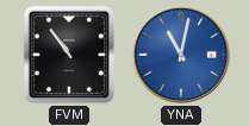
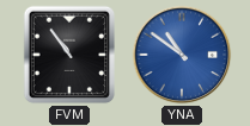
YNA: 11:02 -> 10:51
